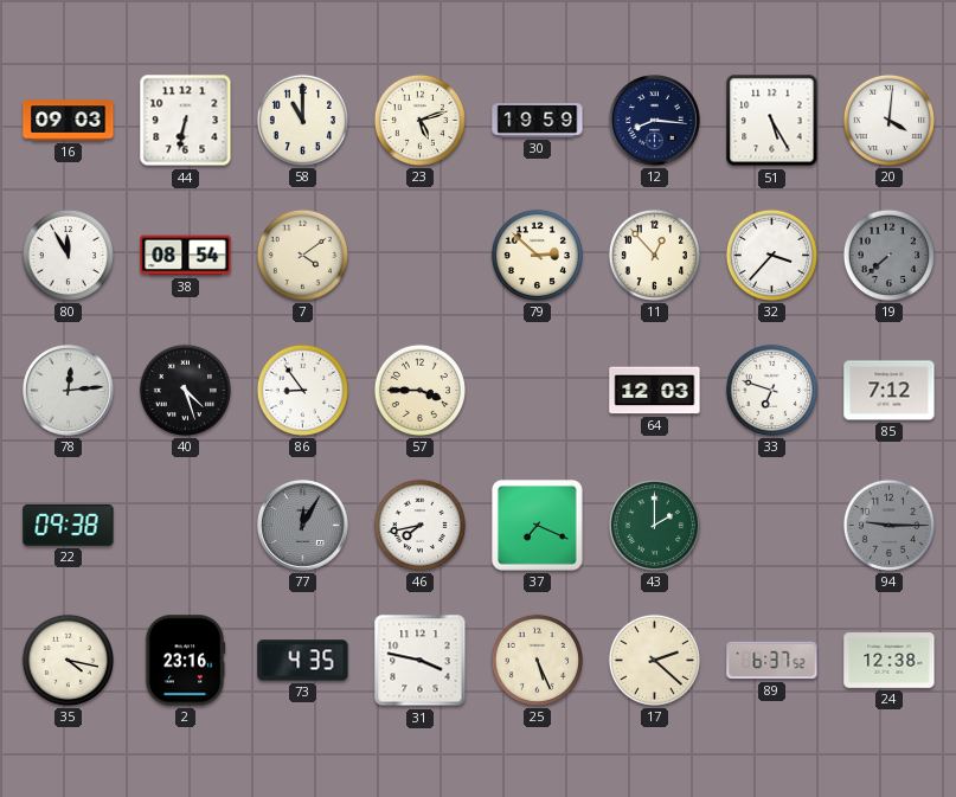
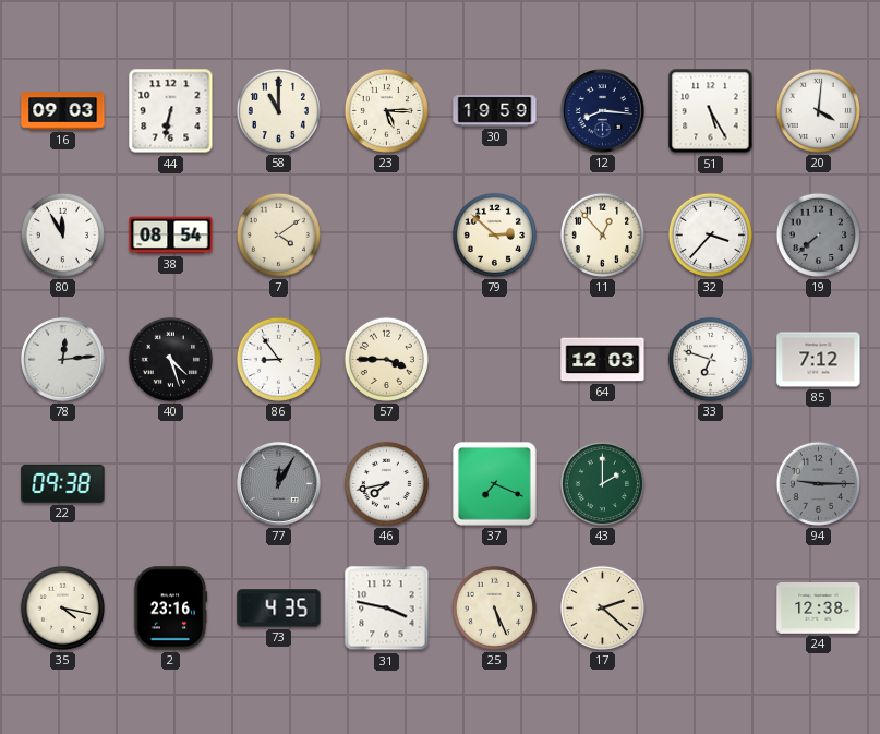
23: 5:12 -> 5:15
89: 6:37 -> none
